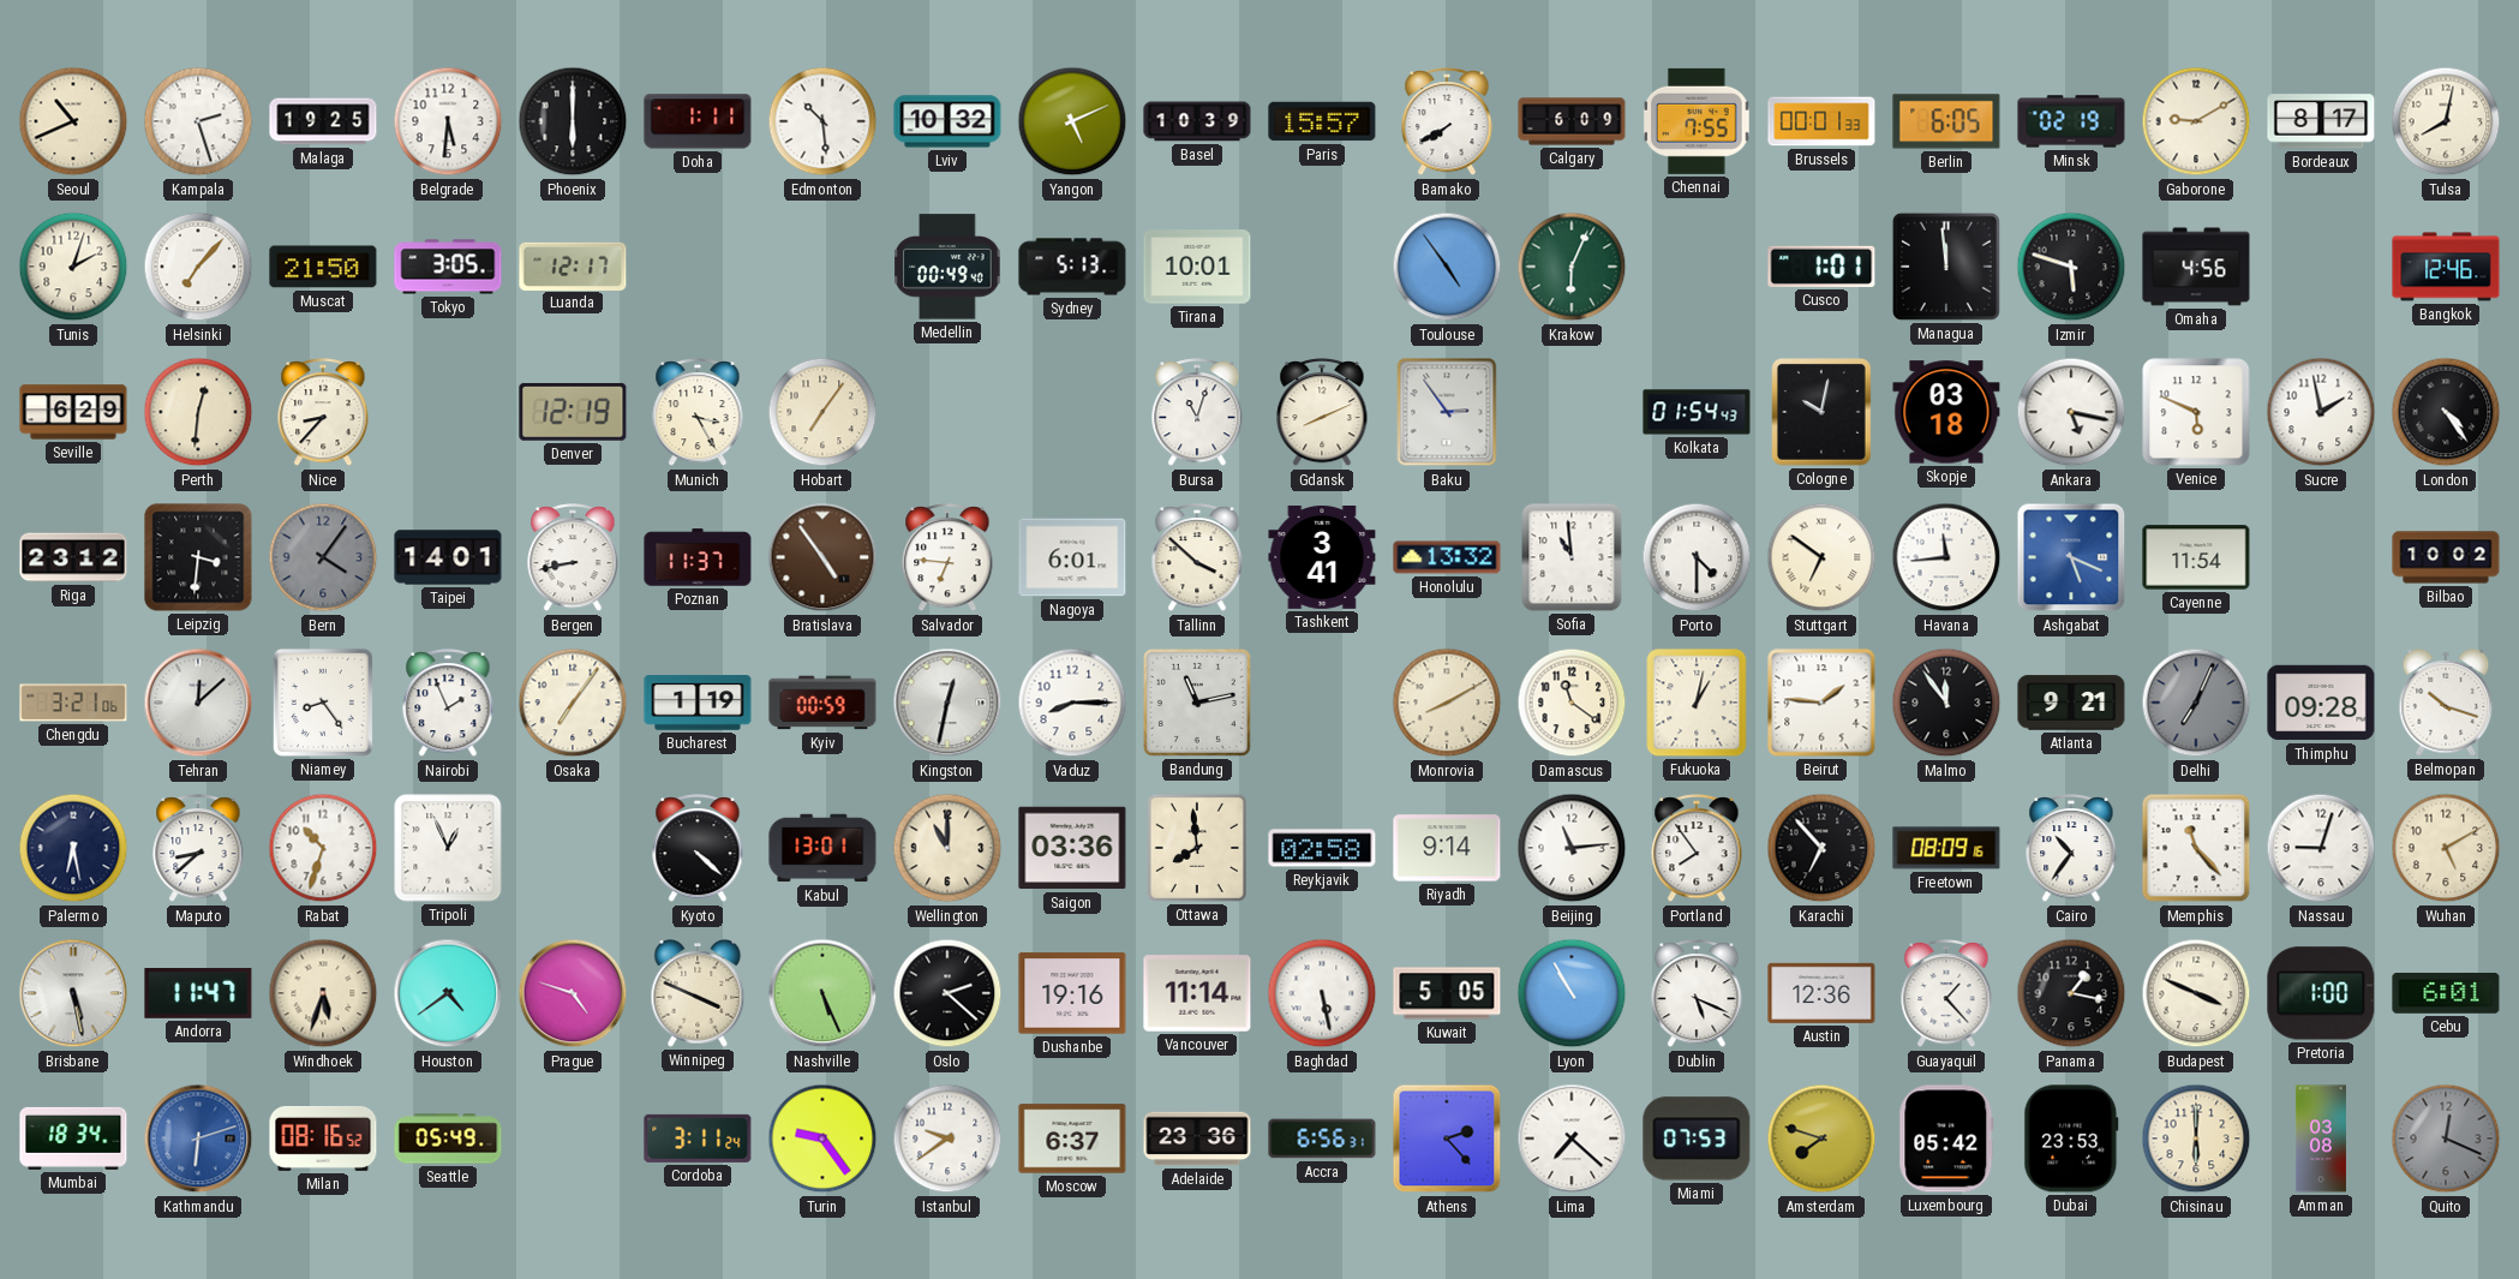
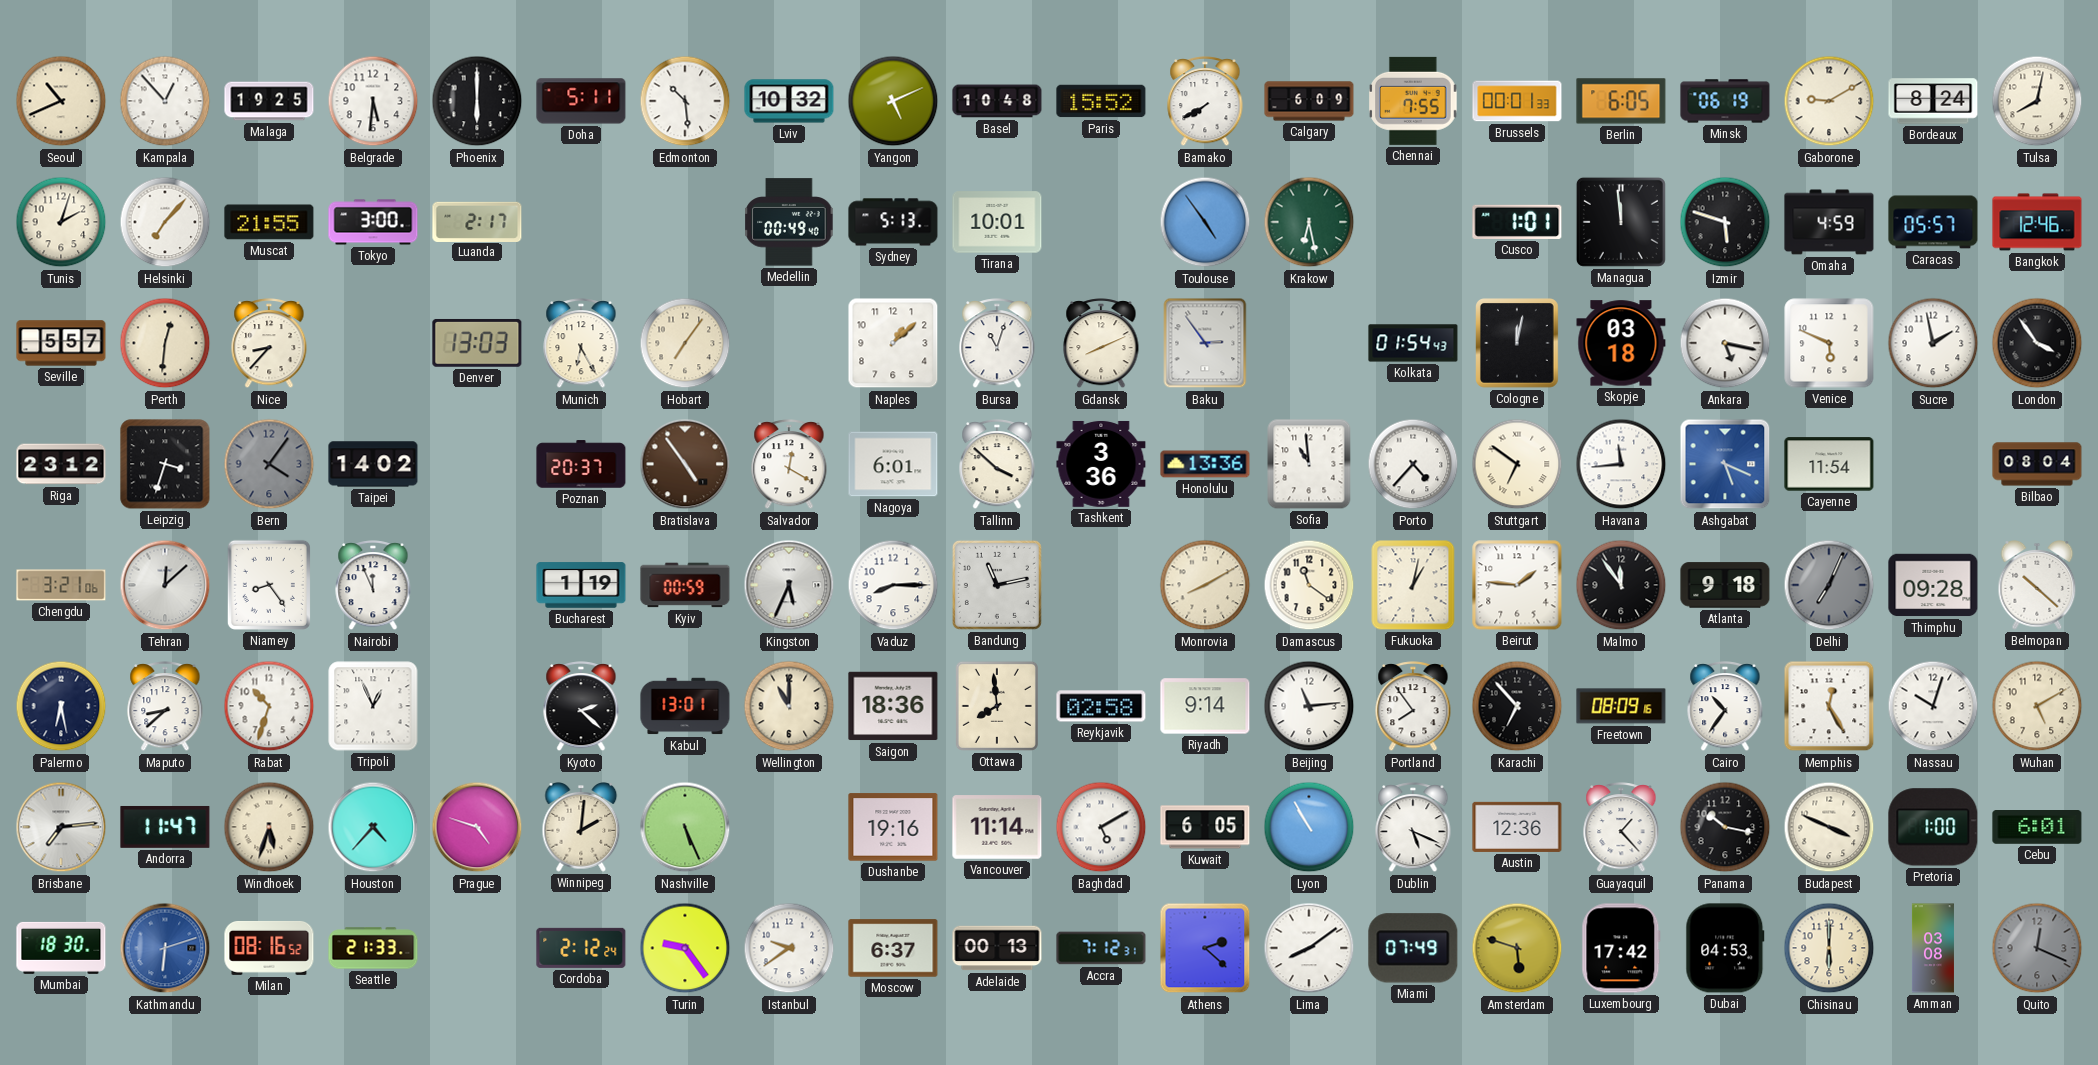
Kampala: 2:27 -> 12:53
Doha: 1:11 -> 5:11
Basel: 10:39 -> 10:48
Paris: 15:57 -> 15:52
Minsk: 02:19 -> 06:19
Bordeaux: 8:17 -> 8:24
Muscat: 21:50 -> 21:55
Tokyo: 3:05 -> 3:00
Luanda: 12:17 -> 2:17
Krakow: 6:04 -> 6:28
Omaha: 4:56 -> 4:59
Caracas: none -> 05:57
Seville: 6:29 -> 5:57
Denver: 12:19 -> 13:03
Munich: 3:25 -> 6:25
Naples: none -> 1:08
Cologne: 10:02 -> 12:02
London: 4:24 -> 3:54
Leipzig: 3:31 -> 3:33
Taipei: 14:01 -> 14:02
Bergen: 8:43 -> none
Poznan: 11:37 -> 20:37
Salvador: 6:46 -> 12:20
Tashkent: 3:41 -> 3:36
Honolulu: 13:32 -> 13:36
Porto: 4:30 -> 4:37
Bilbao: 10:02 -> 08:04
Nairobi: 1:56 -> 11:56
Osaka: 7:06 -> none
Kingston: 12:32 -> 5:34
Atlanta: 9:21 -> 9:18
Belmopan: 10:18 -> 10:22
Kyoto: 4:22 -> 2:22
Saigon: 03:36 -> 18:36
Memphis: 11:23 -> 12:25
Nassau: 9:03 -> 10:03
Brisbane: 5:28 -> 7:14
Houston: 4:39 -> 4:37
Winnipeg: 3:49 -> 2:01
Oslo: 2:22 -> none
Baghdad: 5:28 -> 5:10
Kuwait: 5:05 -> 6:05
Panama: 1:17 -> 10:17
Mumbai: 18:34 -> 18:30
Seattle: 05:49 -> 21:33
Cordoba: 3:11 -> 2:12
Adelaide: 23:36 -> 00:13
Accra: 6:56 -> 7:12
Athens: 2:23 -> 2:22
Lima: 7:22 -> 8:09
Miami: 07:53 -> 07:49
Amsterdam: 7:48 -> 5:48
Luxembourg: 05:42 -> 17:42
Dubai: 23:53 -> 04:53
